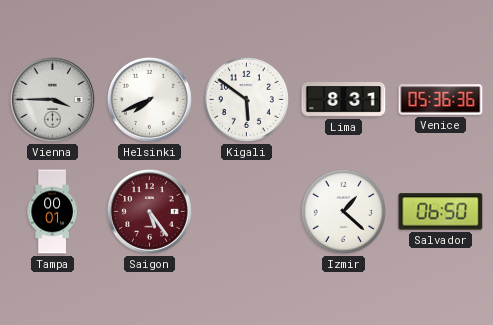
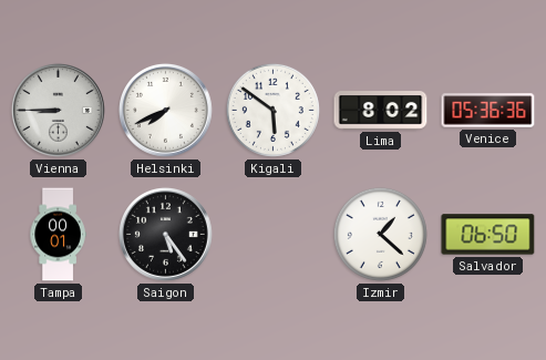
Vienna: 3:45 -> 8:45
Lima: 8:31 -> 8:02
Saigon dial: burgundy -> black
